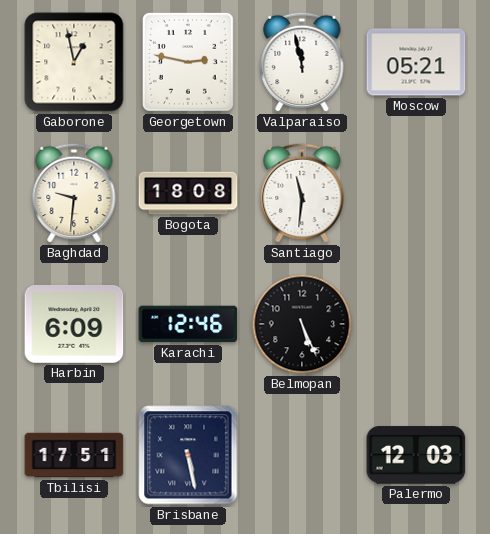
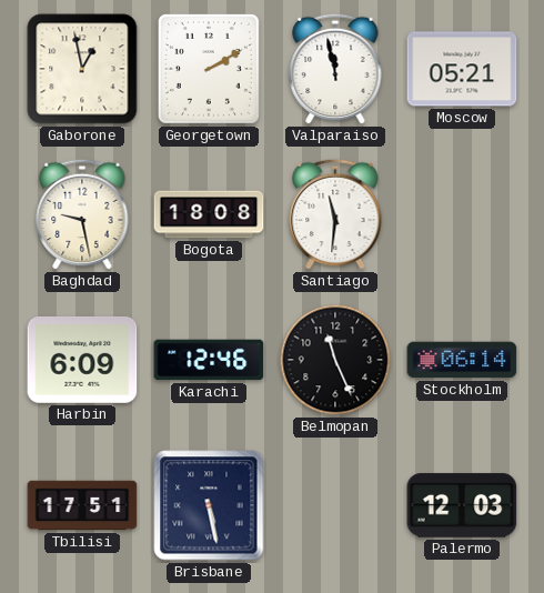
Georgetown: 2:47 -> 2:10
Baghdad: 9:31 -> 9:28
Belmopan: 5:26 -> 11:26
Stockholm: none -> 06:14
